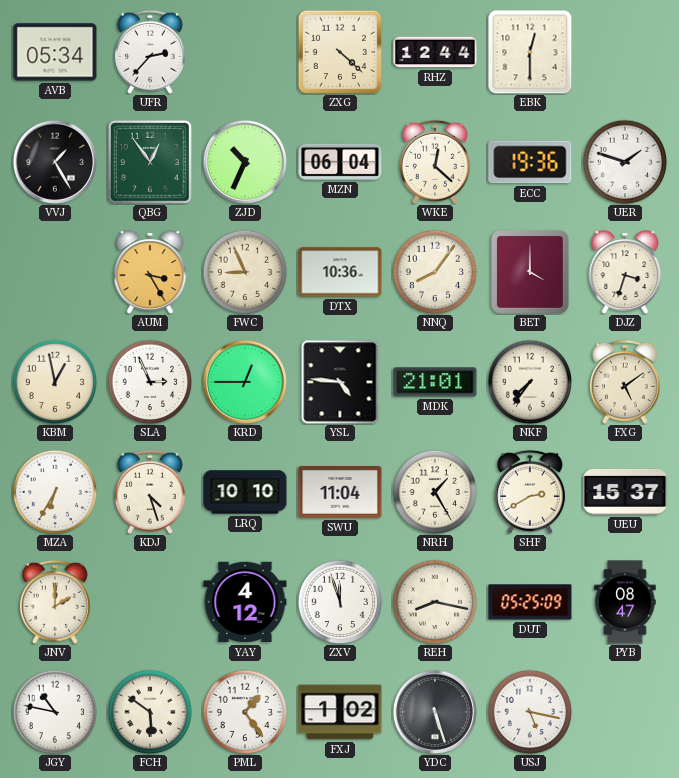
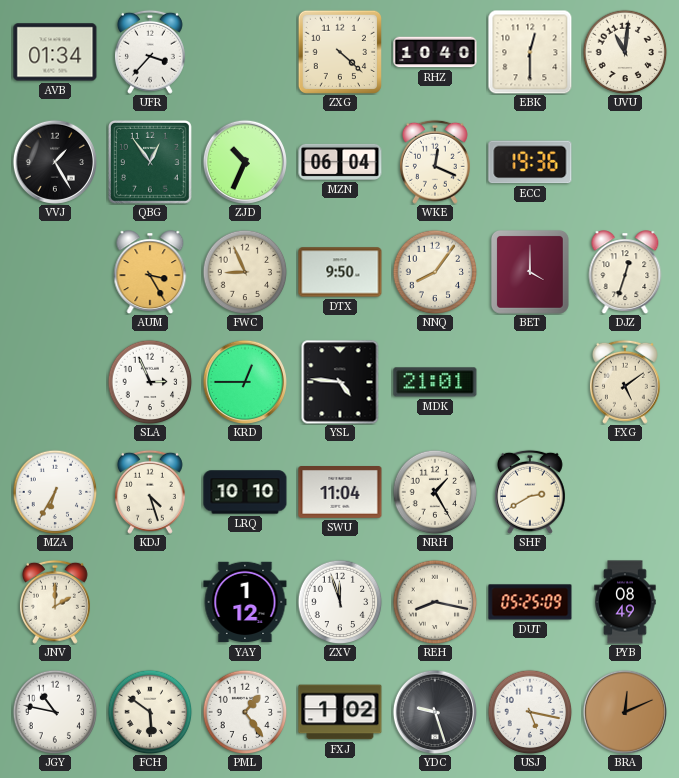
AVB: 05:34 -> 01:34
UFR: 2:37 -> 3:37
RHZ: 12:44 -> 10:40
UVU: none -> 11:01
WKE: 12:22 -> 12:19
UER: 1:48 -> none
DTX: 10:36 -> 9:50
DJZ: 3:33 -> 12:33
KBM: 12:58 -> none
NKF: 7:36 -> none
UEU: 15:37 -> none
YAY: 4:12 -> 1:12
PYB: 08:47 -> 08:49
YDC: 5:27 -> 9:27
BRA: none -> 12:11
